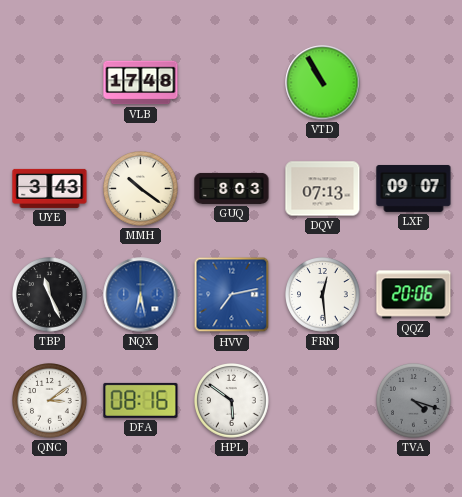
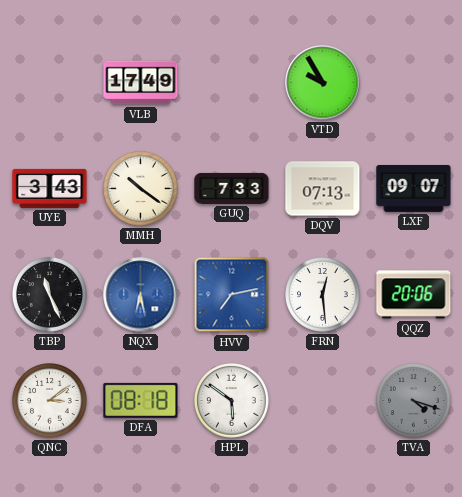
VLB: 17:48 -> 17:49
VTD: 10:55 -> 9:55
GUQ: 8:03 -> 7:33
DFA: 08:16 -> 08:18
